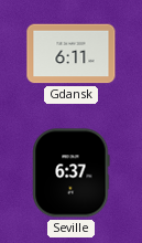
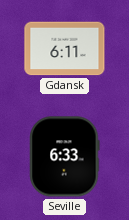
Seville: 6:37 -> 6:33
